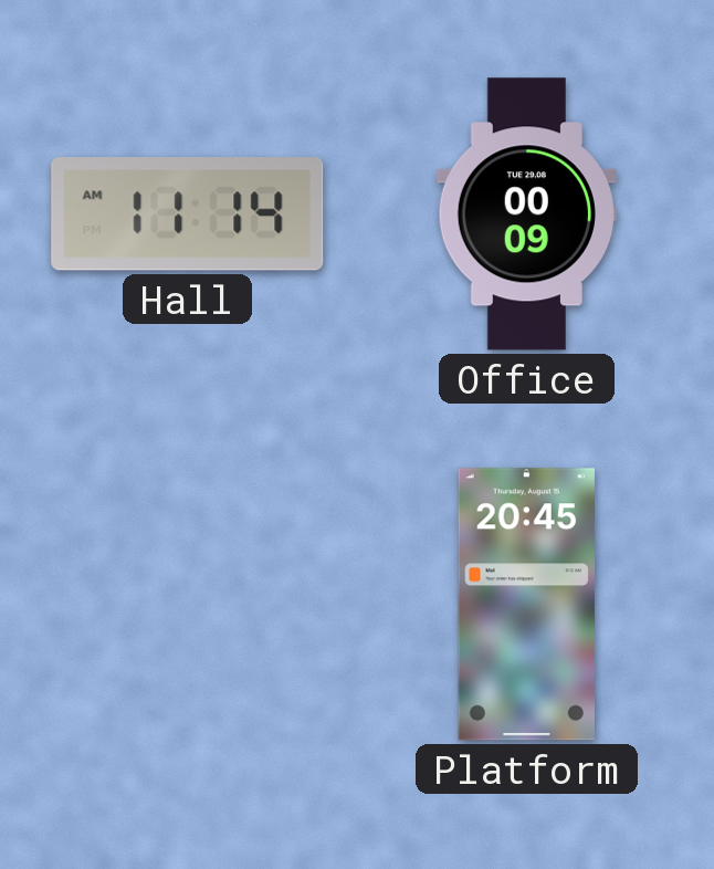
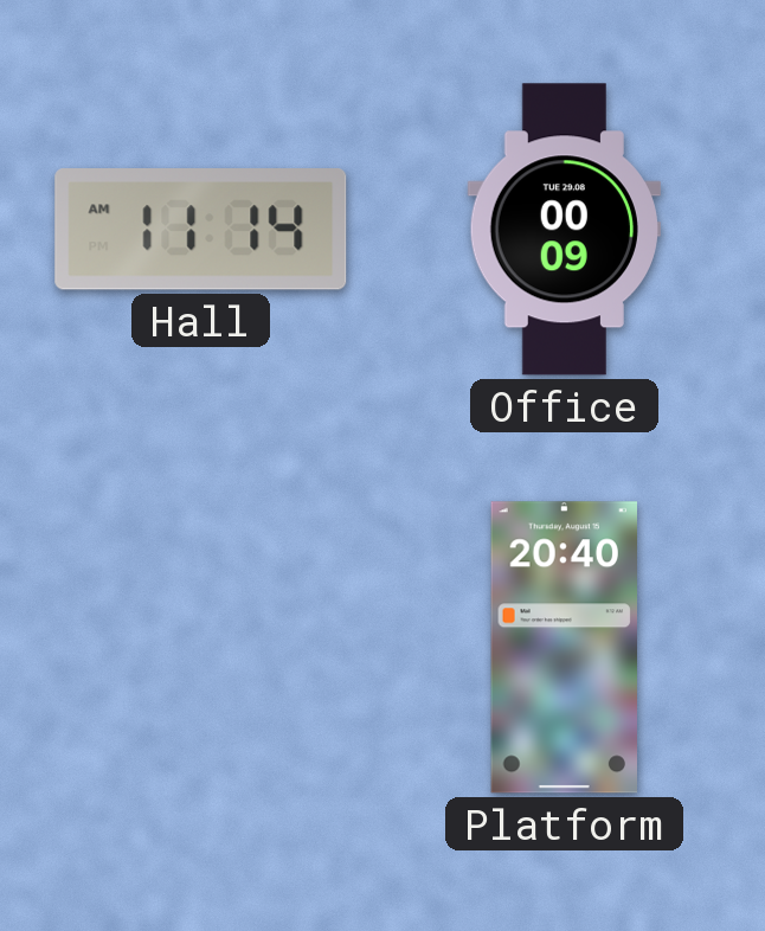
Platform: 20:45 -> 20:40
